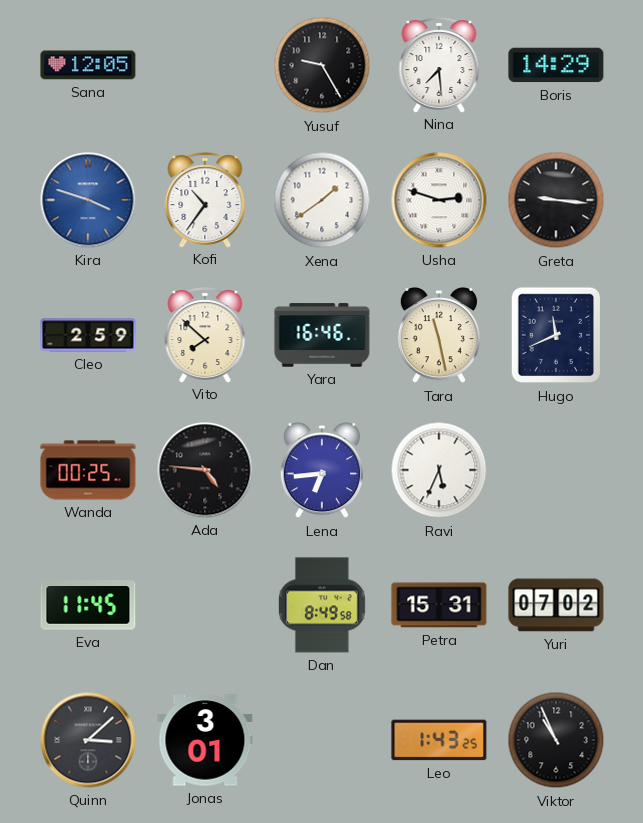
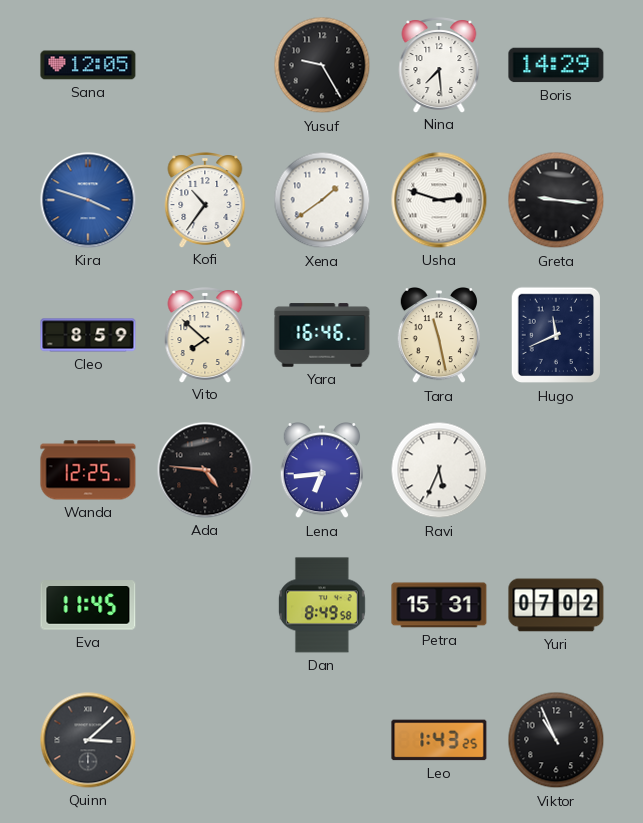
Cleo: 2:59 -> 8:59
Wanda: 00:25 -> 12:25
Jonas: 3:01 -> none
